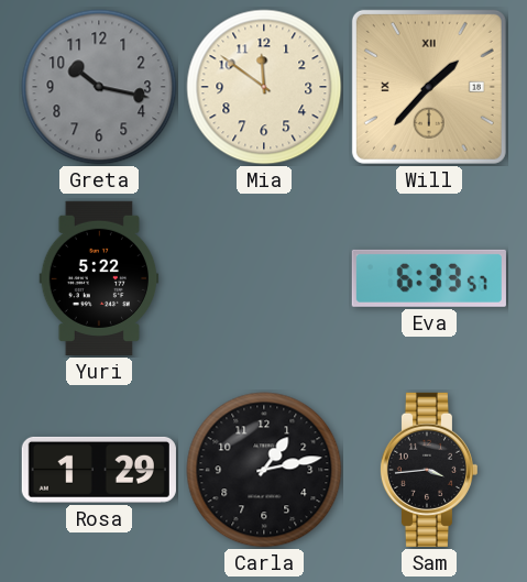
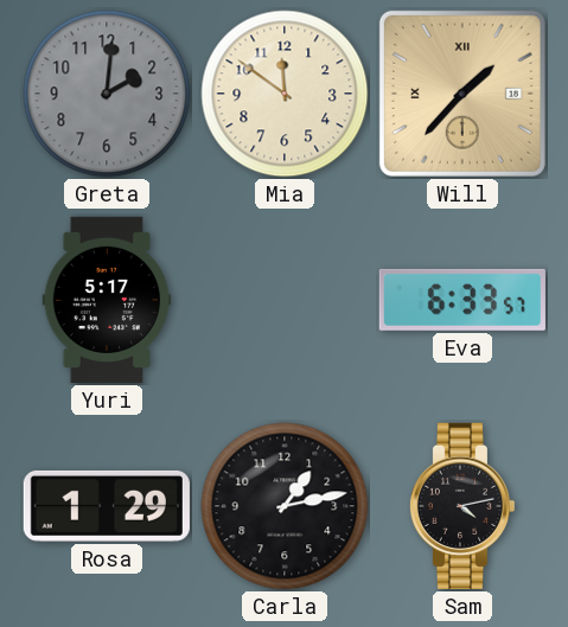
Greta: 10:17 -> 2:01
Yuri: 5:22 -> 5:17
Sam: 3:44 -> 4:13
